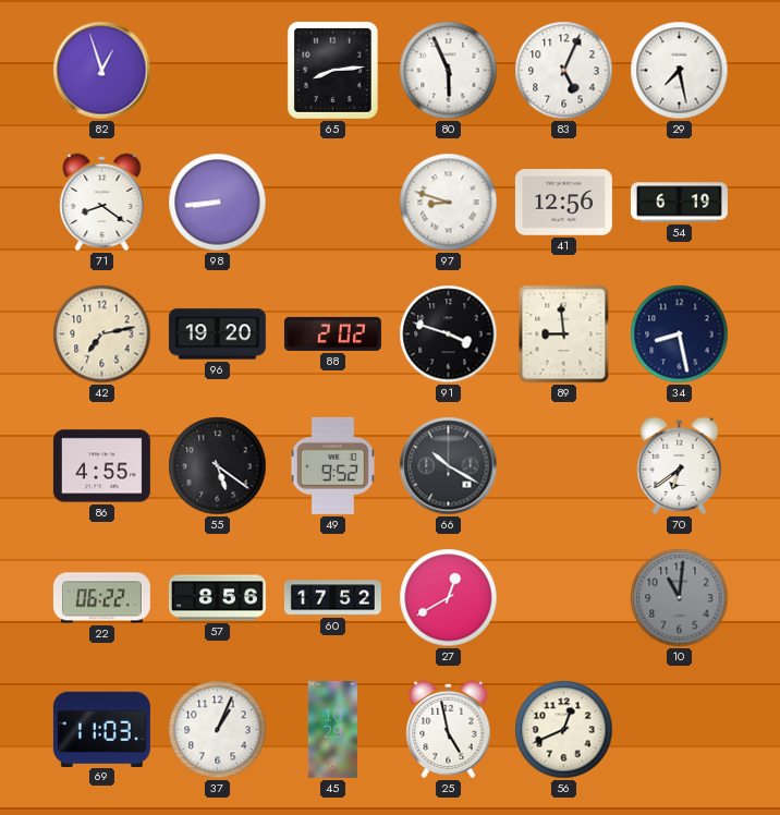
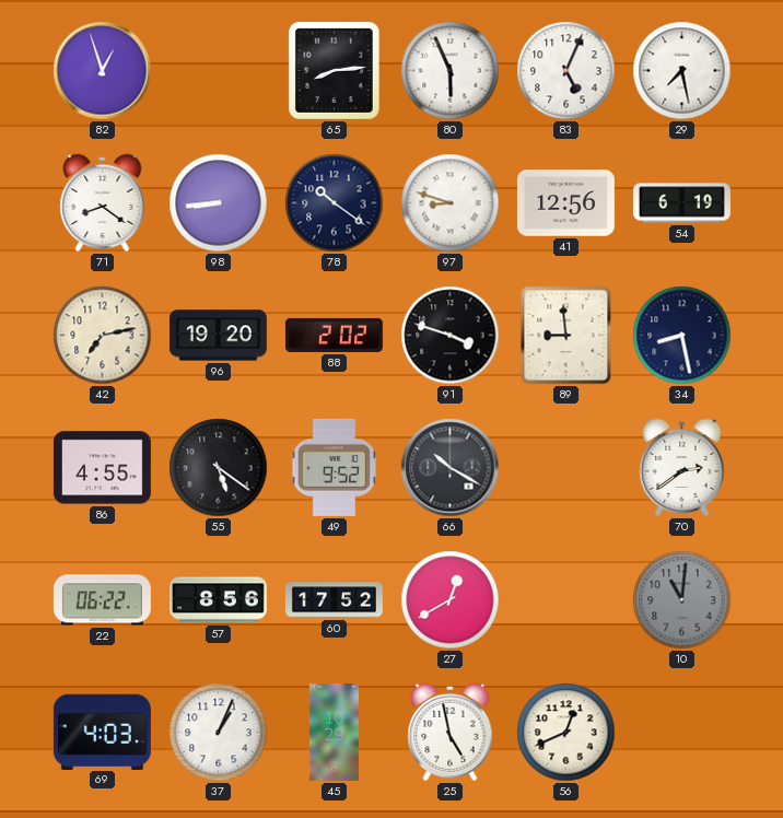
78: none -> 10:21
70: 6:39 -> 2:39
69: 11:03 -> 4:03
